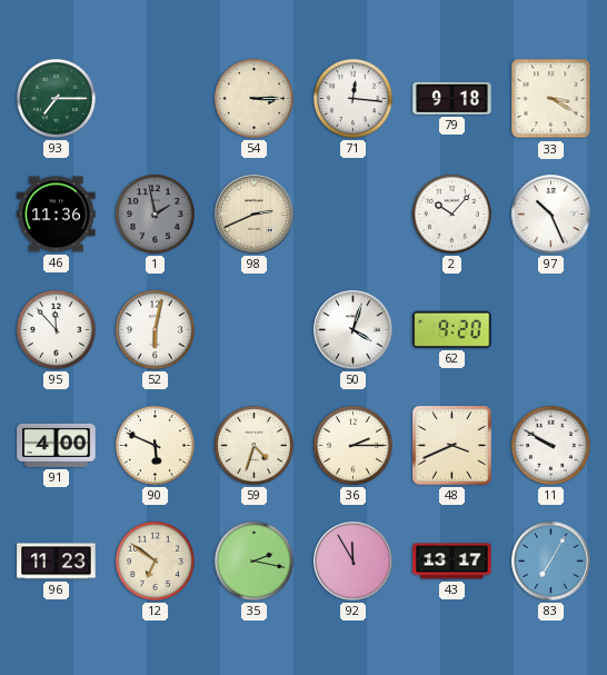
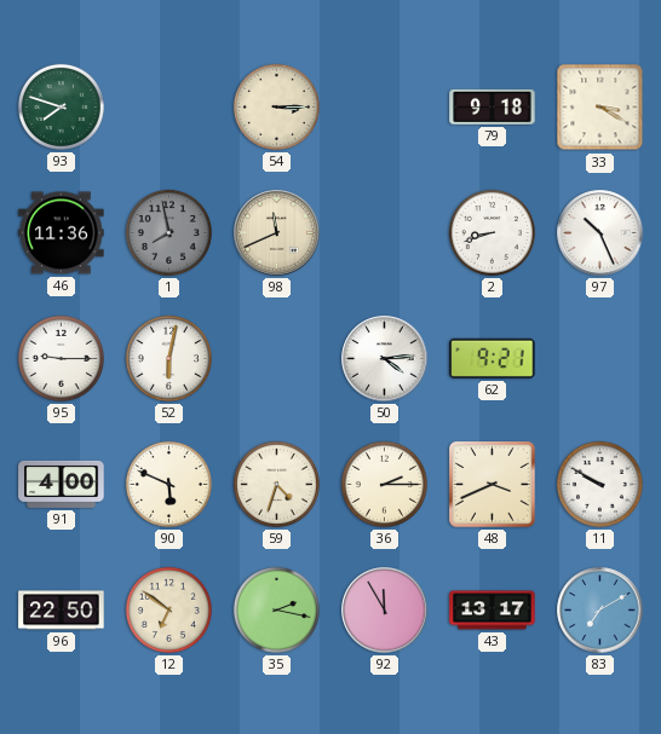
93: 7:15 -> 7:48
71: 12:16 -> none
1: 1:58 -> 7:58
98: 2:41 -> 11:41
2: 10:07 -> 8:42
95: 11:53 -> 9:15
50: 4:03 -> 4:14
62: 9:20 -> 9:21
96: 11:23 -> 22:50
83: 7:05 -> 7:10
